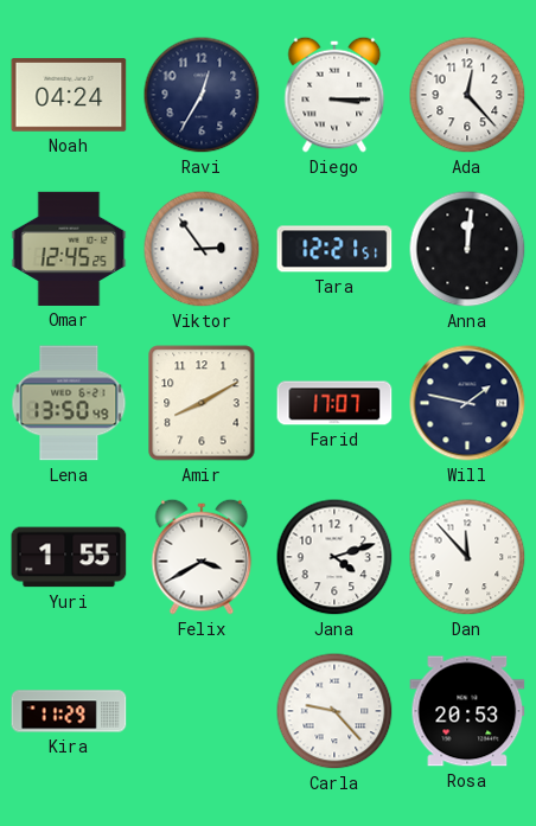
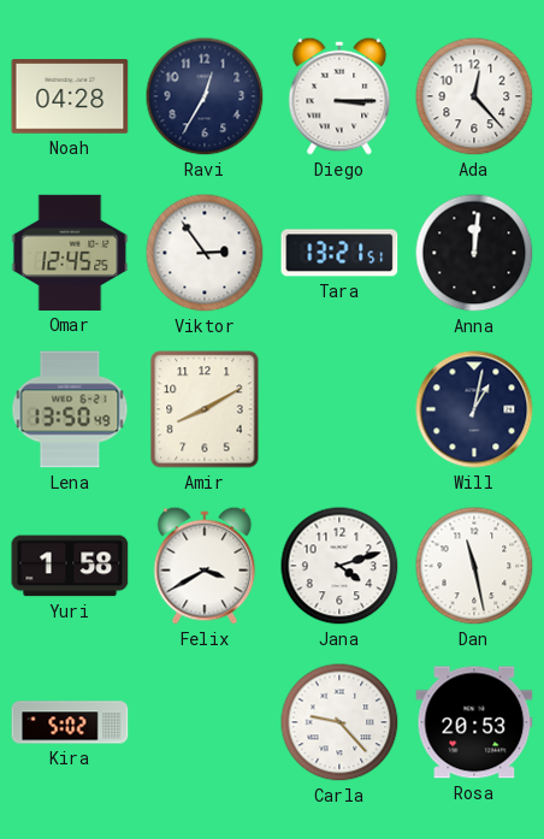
Noah: 04:24 -> 04:28
Tara: 12:21 -> 13:21
Farid: 17:07 -> none
Will: 1:47 -> 1:02
Yuri: 1:55 -> 1:58
Dan: 11:53 -> 11:28
Kira: 11:29 -> 5:02
